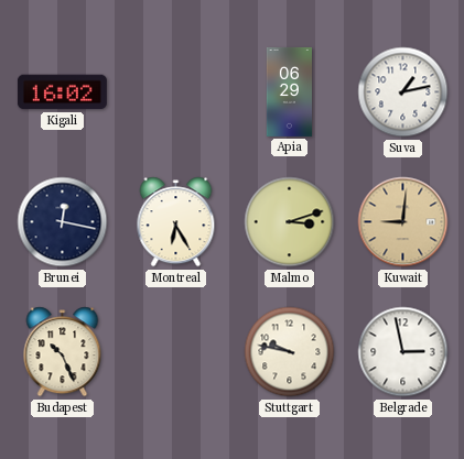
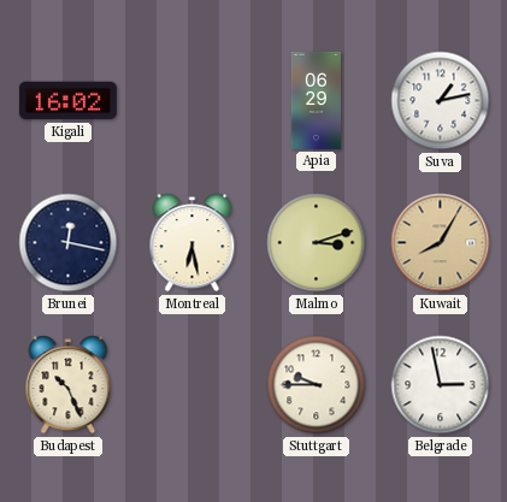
Montreal: 6:25 -> 6:28
Kuwait: 9:01 -> 8:05
Stuttgart: 9:47 -> 9:45
